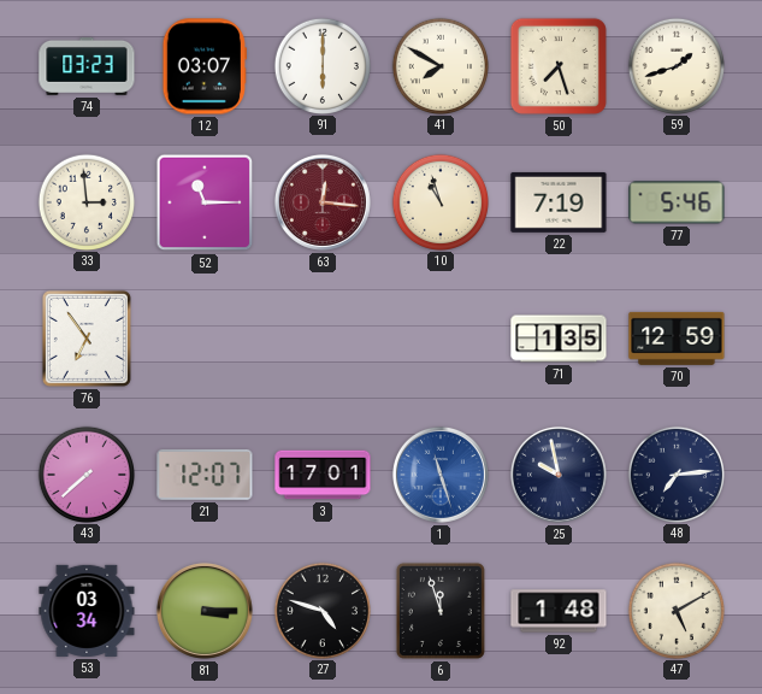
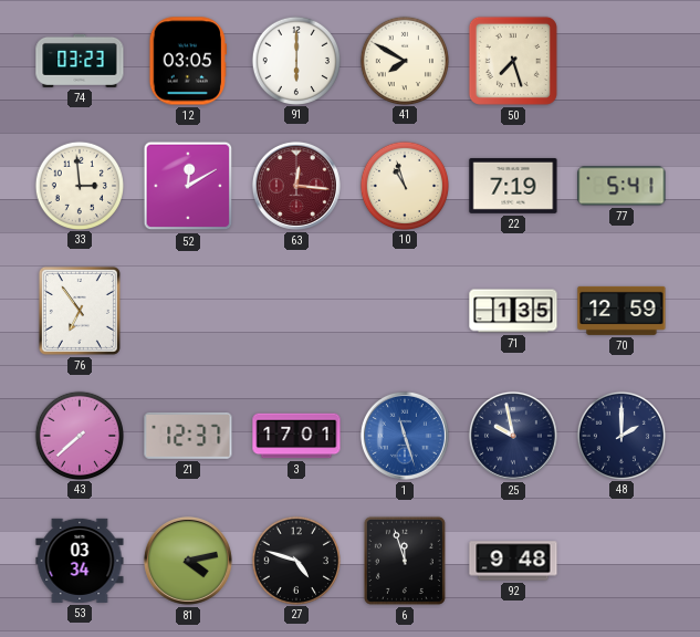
12: 03:07 -> 03:05
59: 1:42 -> none
52: 11:15 -> 12:10
77: 5:46 -> 5:41
21: 12:07 -> 12:37
48: 7:14 -> 2:00
81: 3:15 -> 4:13
92: 1:48 -> 9:48
47: 5:10 -> none
